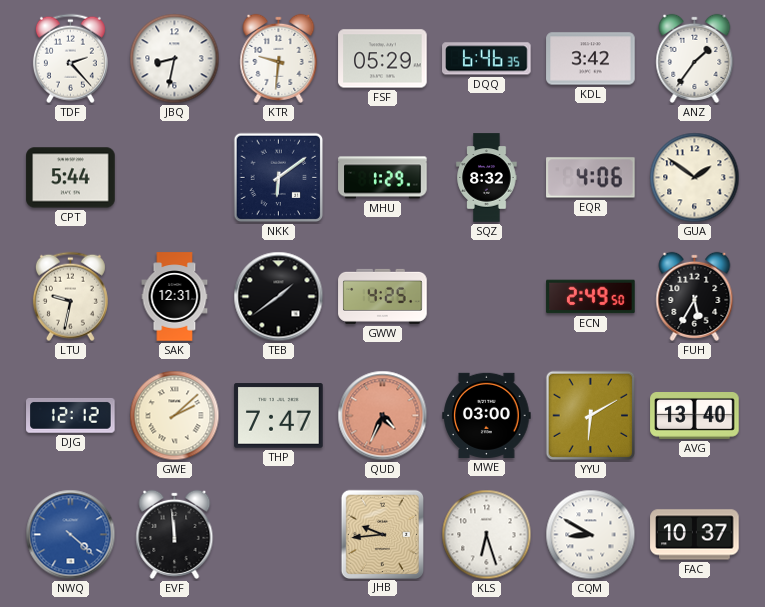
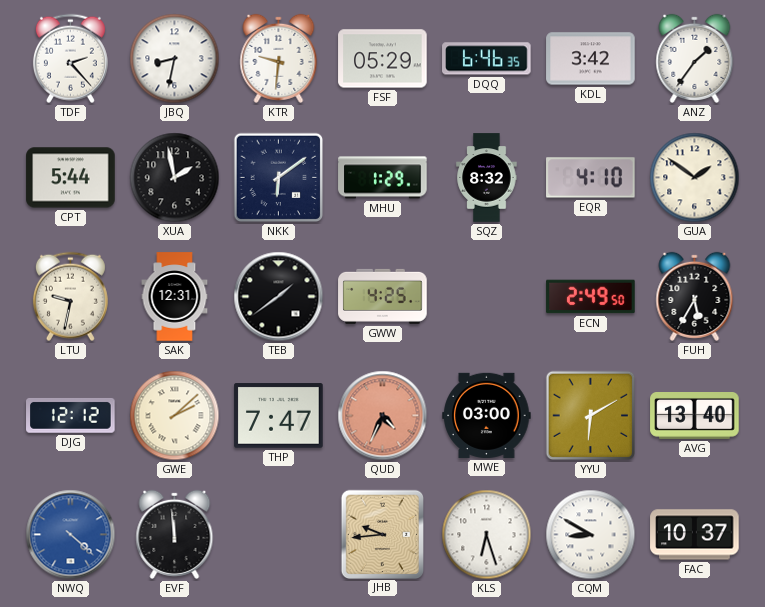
XUA: none -> 1:58
EQR: 4:06 -> 4:10
